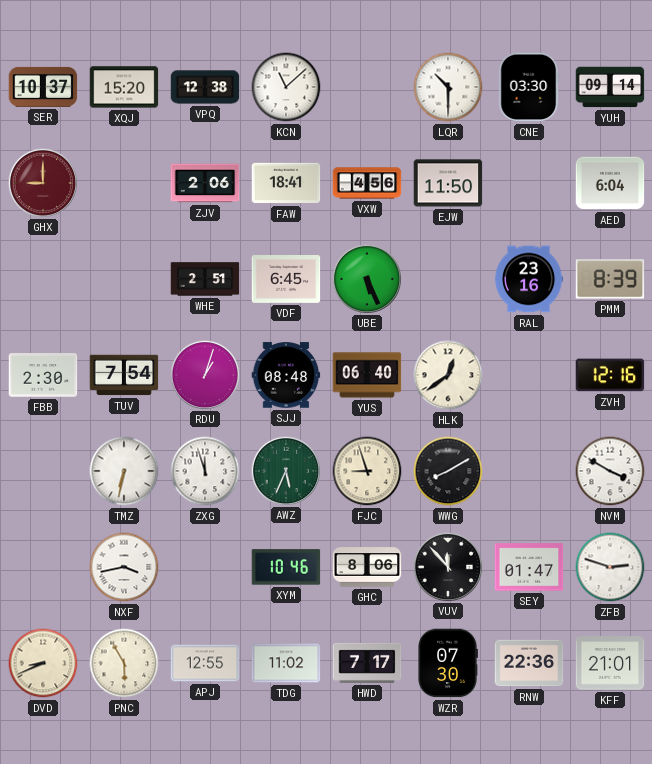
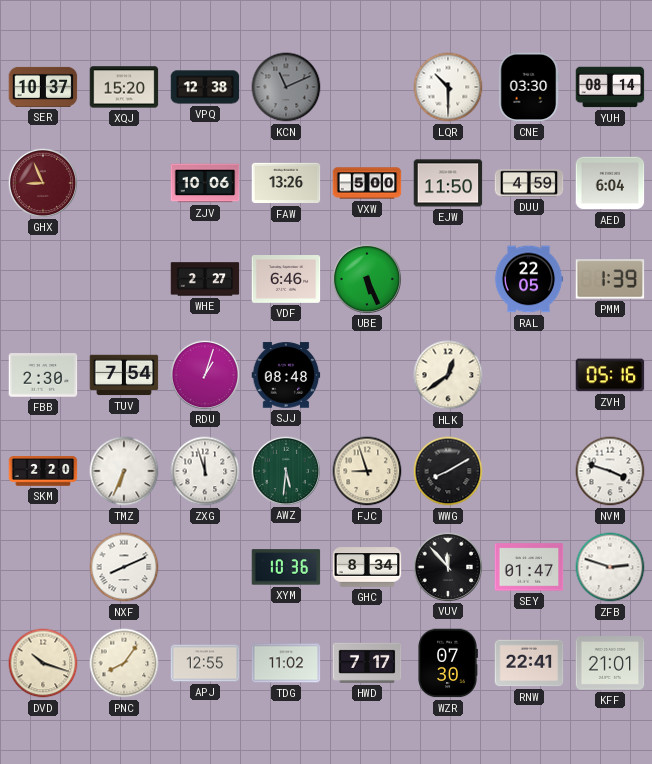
KCN: 11:08 -> 11:11
KCN dial: white -> grey
YUH: 09:14 -> 08:14
GHX: 9:00 -> 8:56
ZJV: 2:06 -> 10:06
FAW: 18:41 -> 13:26
VXW: 4:56 -> 5:00
DUU: none -> 4:59
WHE: 2:51 -> 2:27
VDF: 6:45 -> 6:46
RAL: 23:16 -> 22:05
PMM: 8:39 -> 1:39
YUS: 06:40 -> none
ZVH: 12:16 -> 05:16
SKM: none -> 2:20
TMZ: 6:32 -> 6:34
AWZ: 5:34 -> 5:31
NVM: 3:50 -> 3:48
NXF: 3:43 -> 8:11
XYM: 10:46 -> 10:36
GHC: 8:06 -> 8:34
DVD: 8:41 -> 10:18
PNC: 5:55 -> 8:06
RNW: 22:36 -> 22:41
